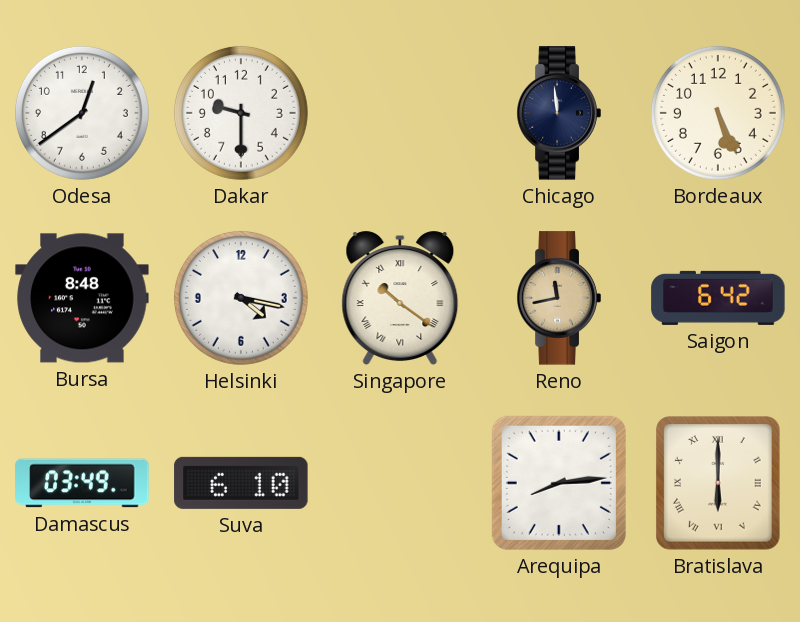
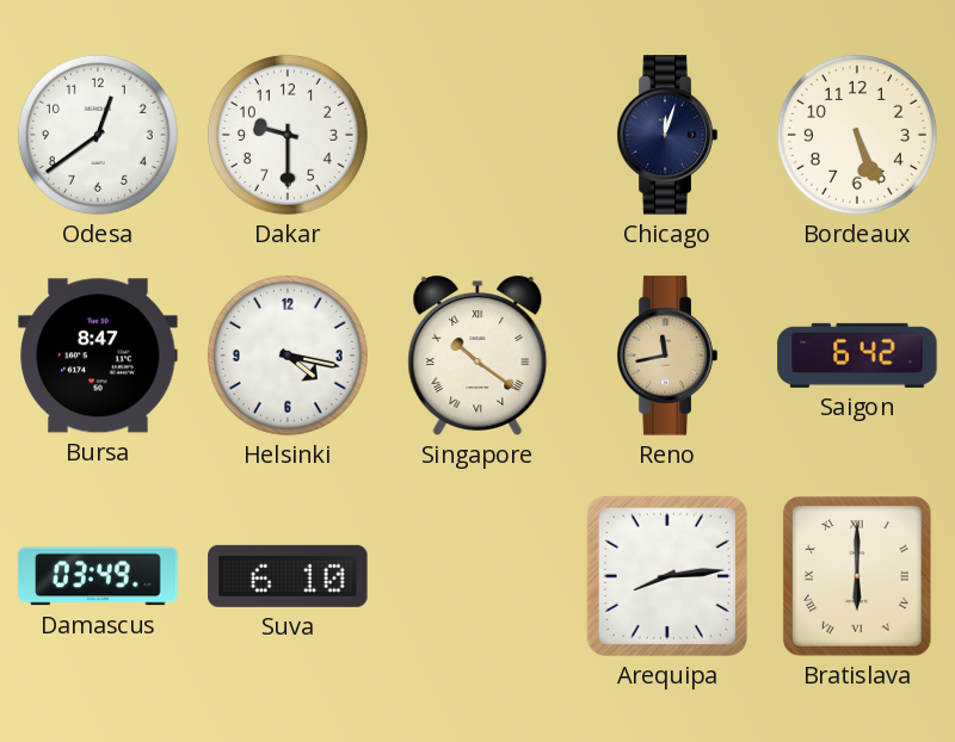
Chicago: 11:59 -> 12:03
Bursa: 8:48 -> 8:47
